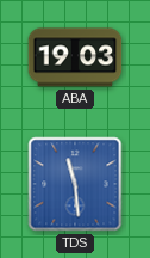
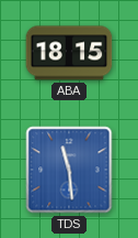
ABA: 19:03 -> 18:15
